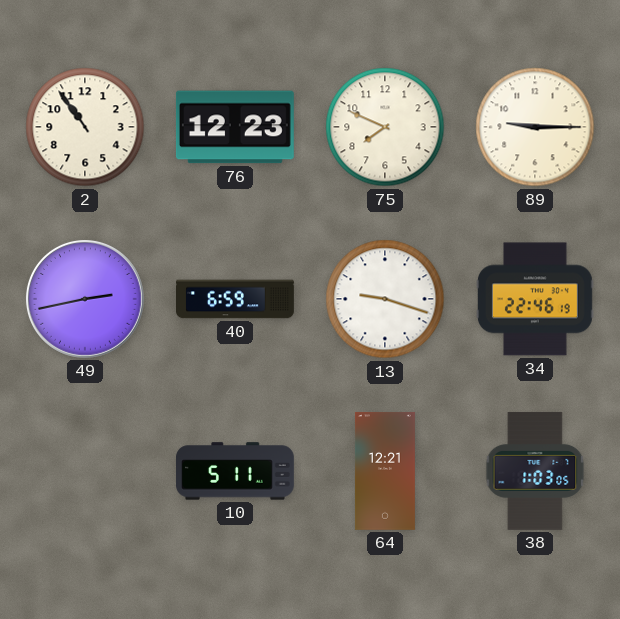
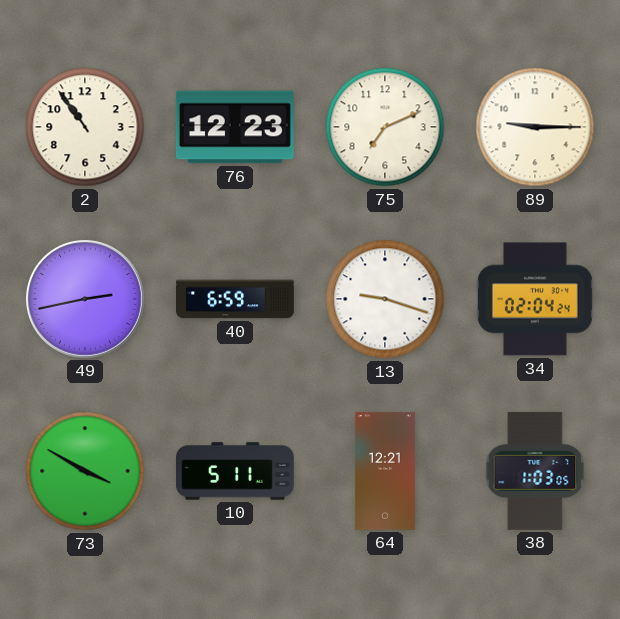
75: 7:49 -> 7:11
34: 22:46 -> 02:04
73: none -> 3:50
